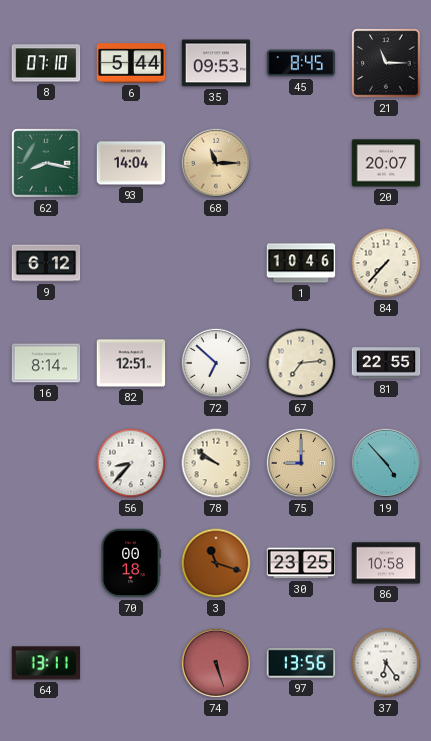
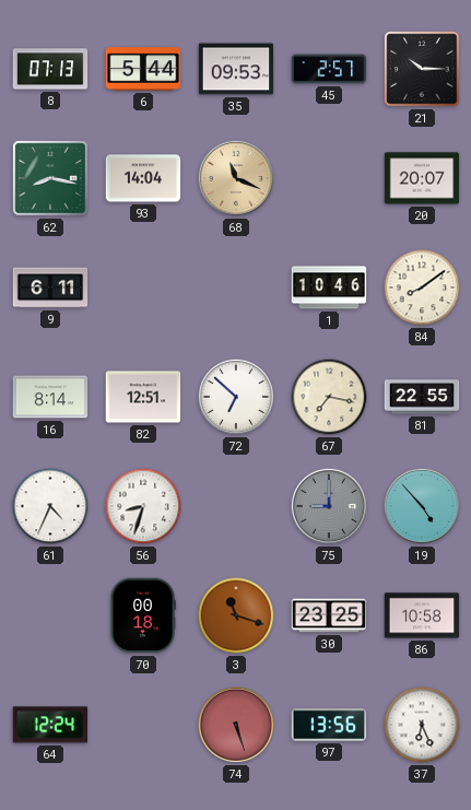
8: 07:10 -> 07:13
45: 8:45 -> 2:57
21: 11:15 -> 10:15
68: 11:15 -> 11:19
9: 6:12 -> 6:11
84: 7:37 -> 8:09
67: 7:14 -> 7:17
61: none -> 4:34
56: 8:37 -> 8:33
78: 9:51 -> none
75 dial: champagne -> grey
64: 13:11 -> 12:24
37: 6:24 -> 6:26
